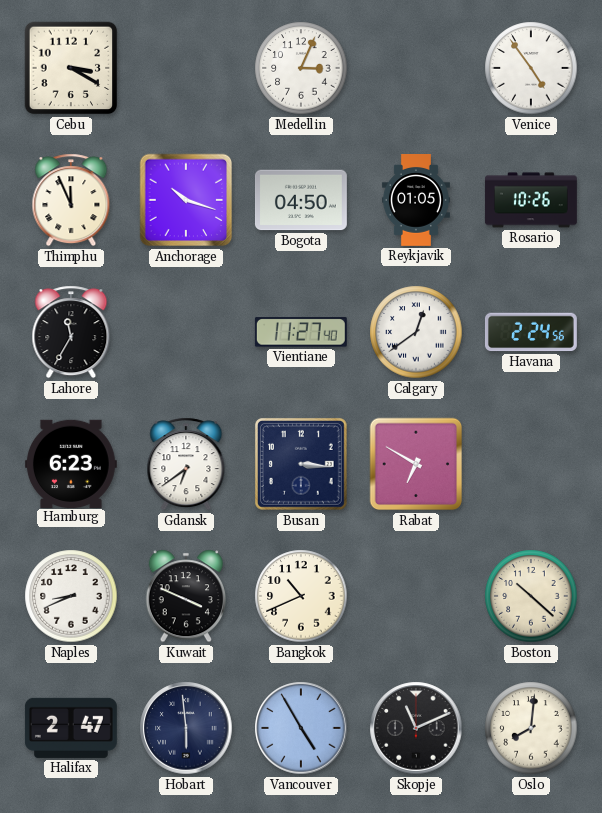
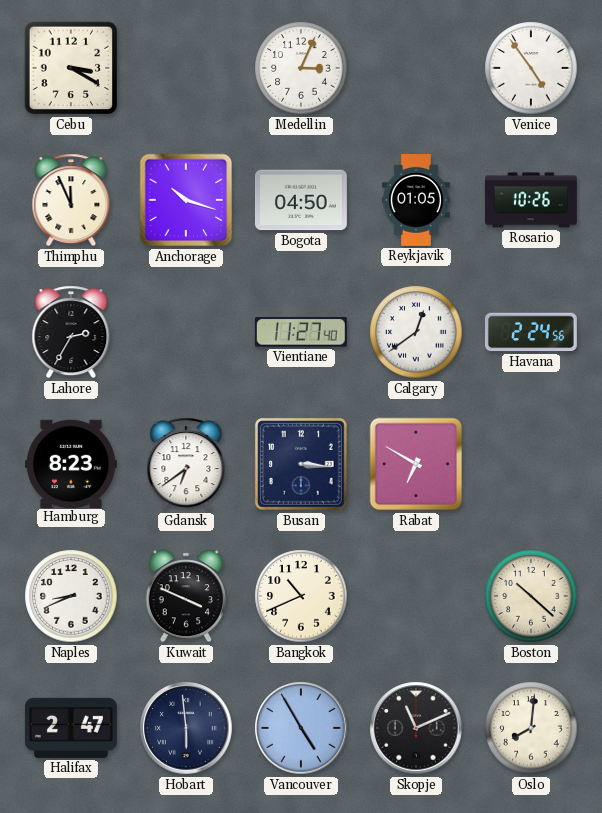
Lahore: 11:35 -> 2:35
Hamburg: 6:23 -> 8:23
